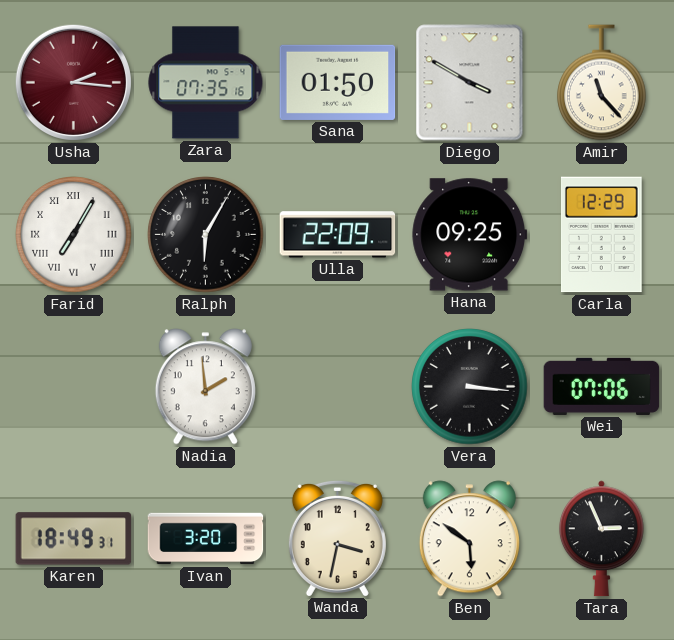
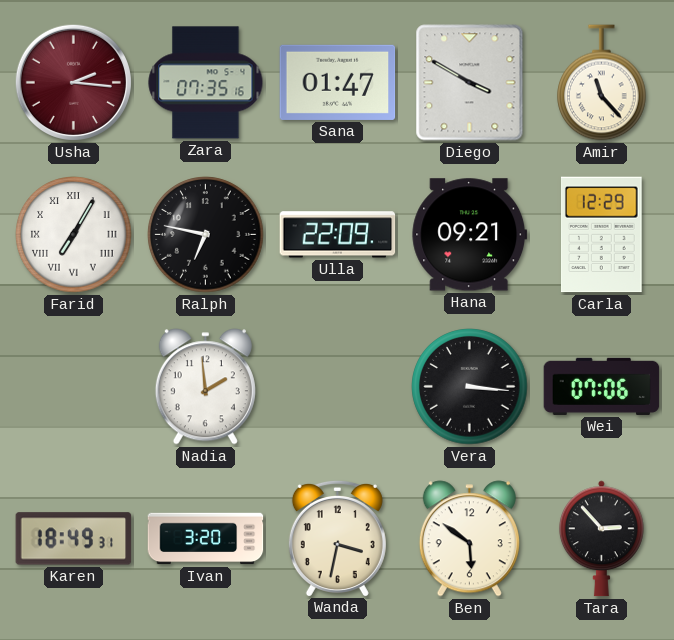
Sana: 01:50 -> 01:47
Ralph: 6:05 -> 6:47
Hana: 09:25 -> 09:21
Tara: 2:56 -> 2:53
